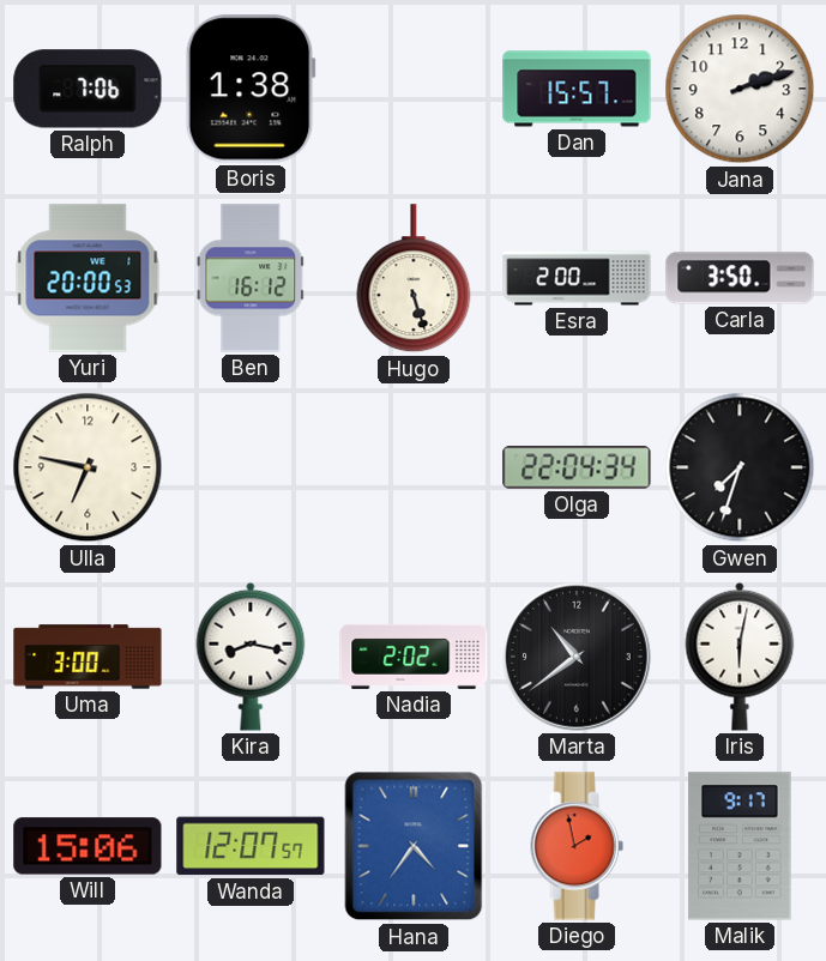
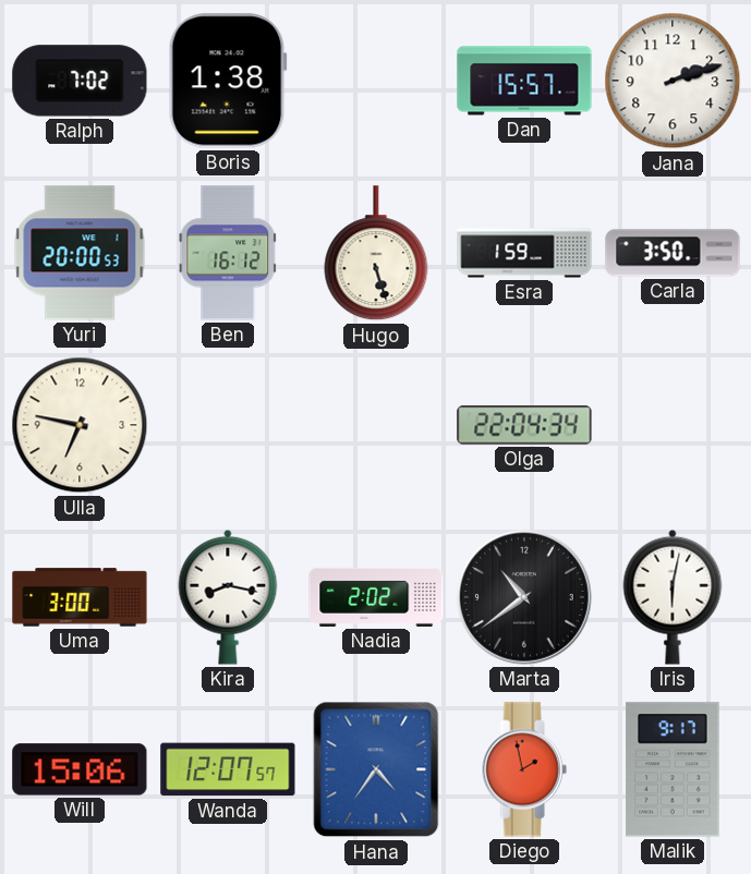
Ralph: 7:06 -> 7:02
Esra: 2:00 -> 1:59
Gwen: 7:33 -> none
